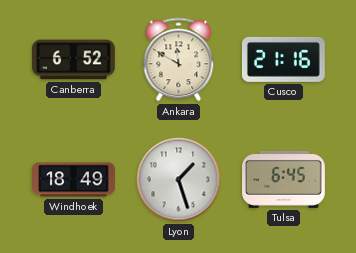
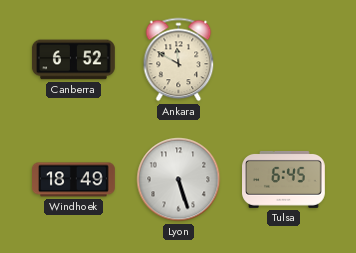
Cusco: 21:16 -> none
Lyon: 1:27 -> 5:27
